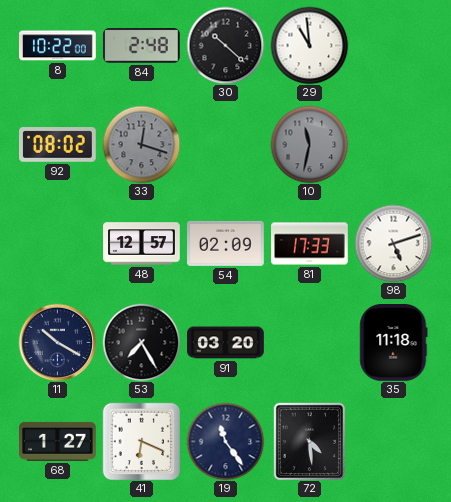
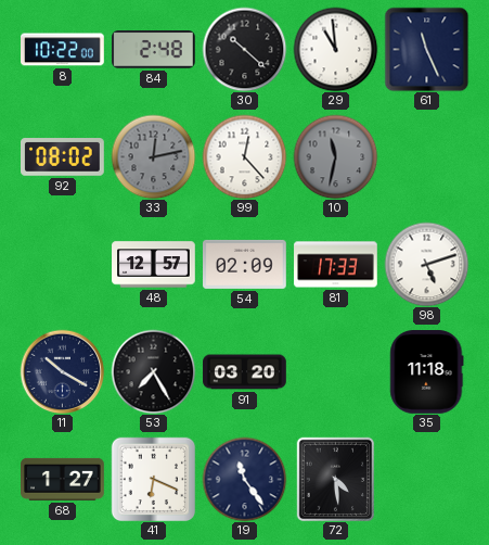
61: none -> 11:26
33: 12:18 -> 12:13
99: none -> 12:23
